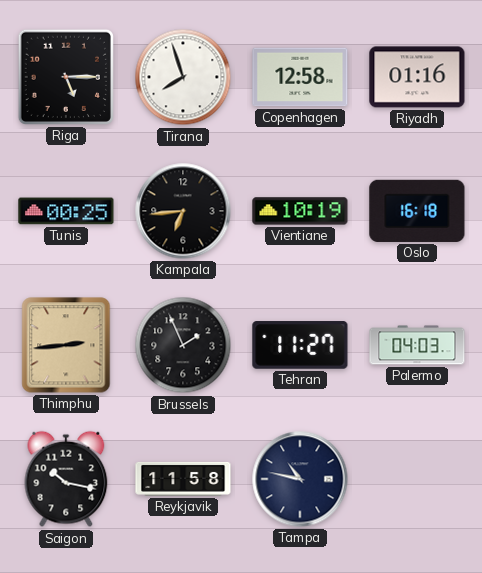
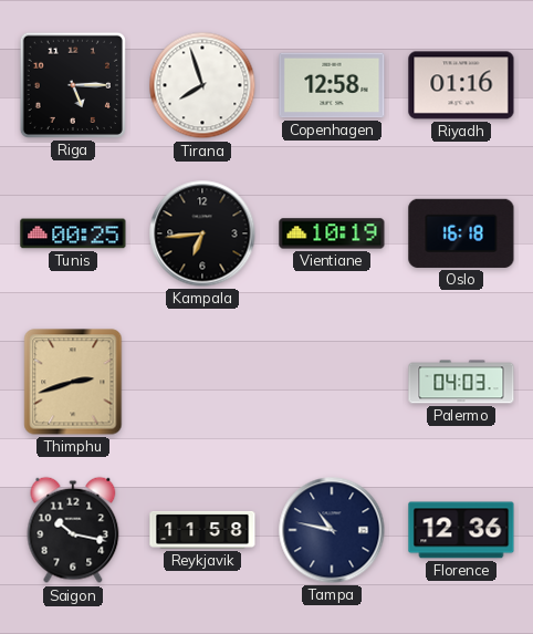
Thimphu: 2:44 -> 2:42
Brussels: 1:56 -> none
Tehran: 11:27 -> none
Florence: none -> 12:36
